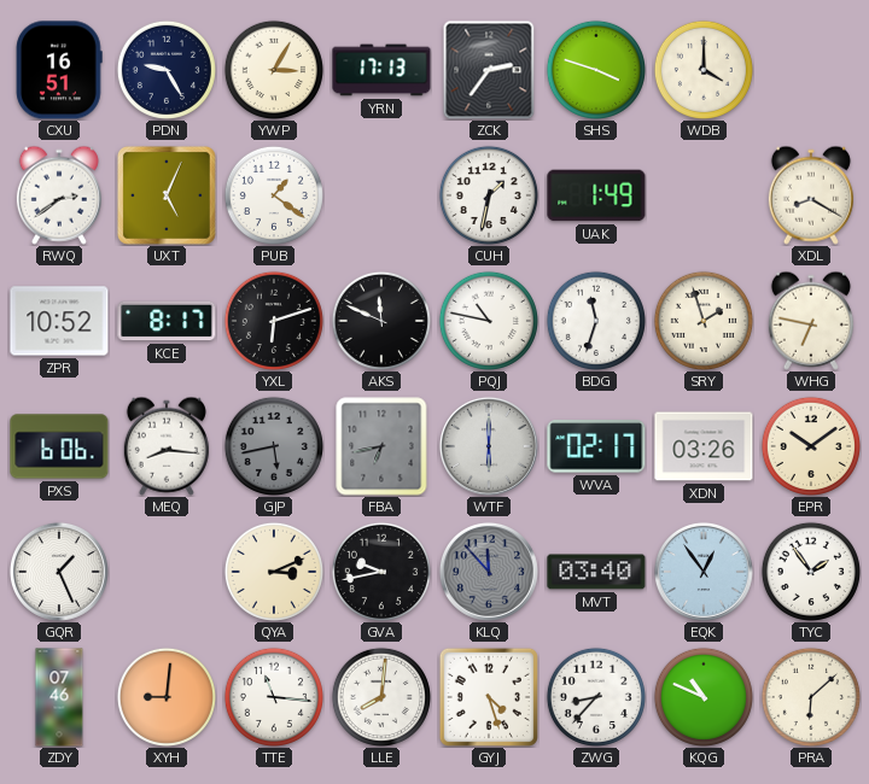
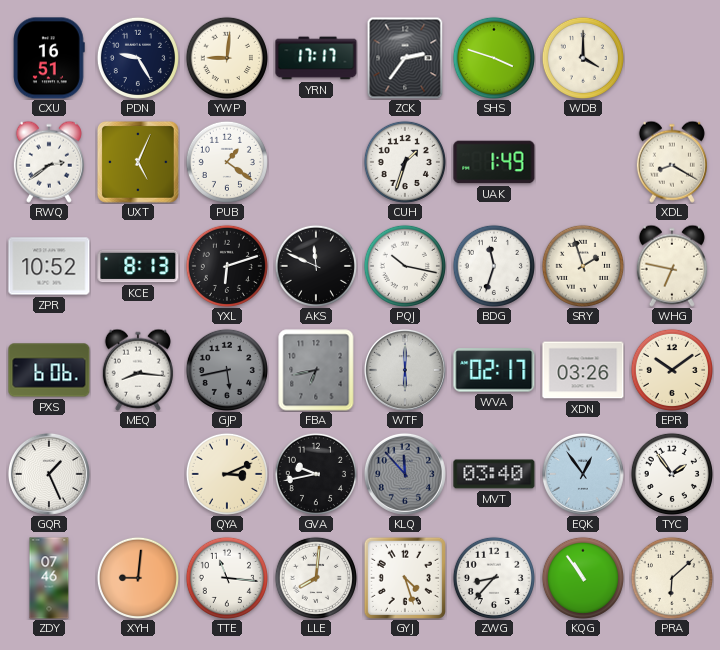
YWP: 3:05 -> 9:01
YRN: 17:13 -> 17:17
CUH: 1:32 -> 1:33
KCE: 8:17 -> 8:13
PQJ: 10:47 -> 10:17
KQG: 10:49 -> 10:54
